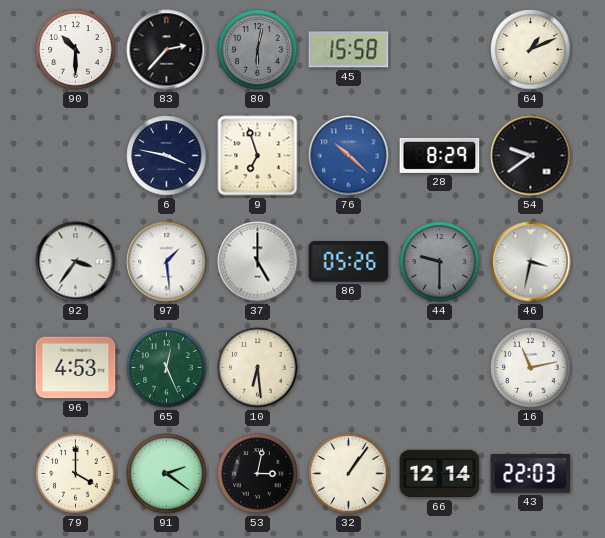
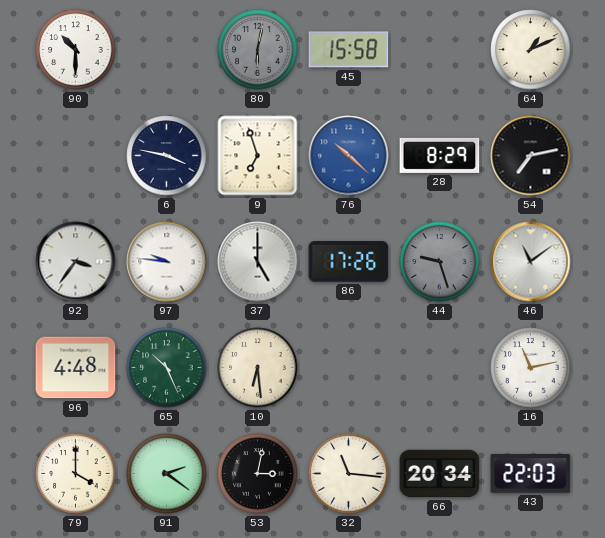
83: 2:37 -> none
54: 9:39 -> 7:13
97: 1:29 -> 9:46
86: 05:26 -> 17:26
44: 9:30 -> 9:27
46: 3:32 -> 11:09
96: 4:53 -> 4:48
65: 12:26 -> 10:26
32: 1:06 -> 11:16
66: 12:14 -> 20:34
